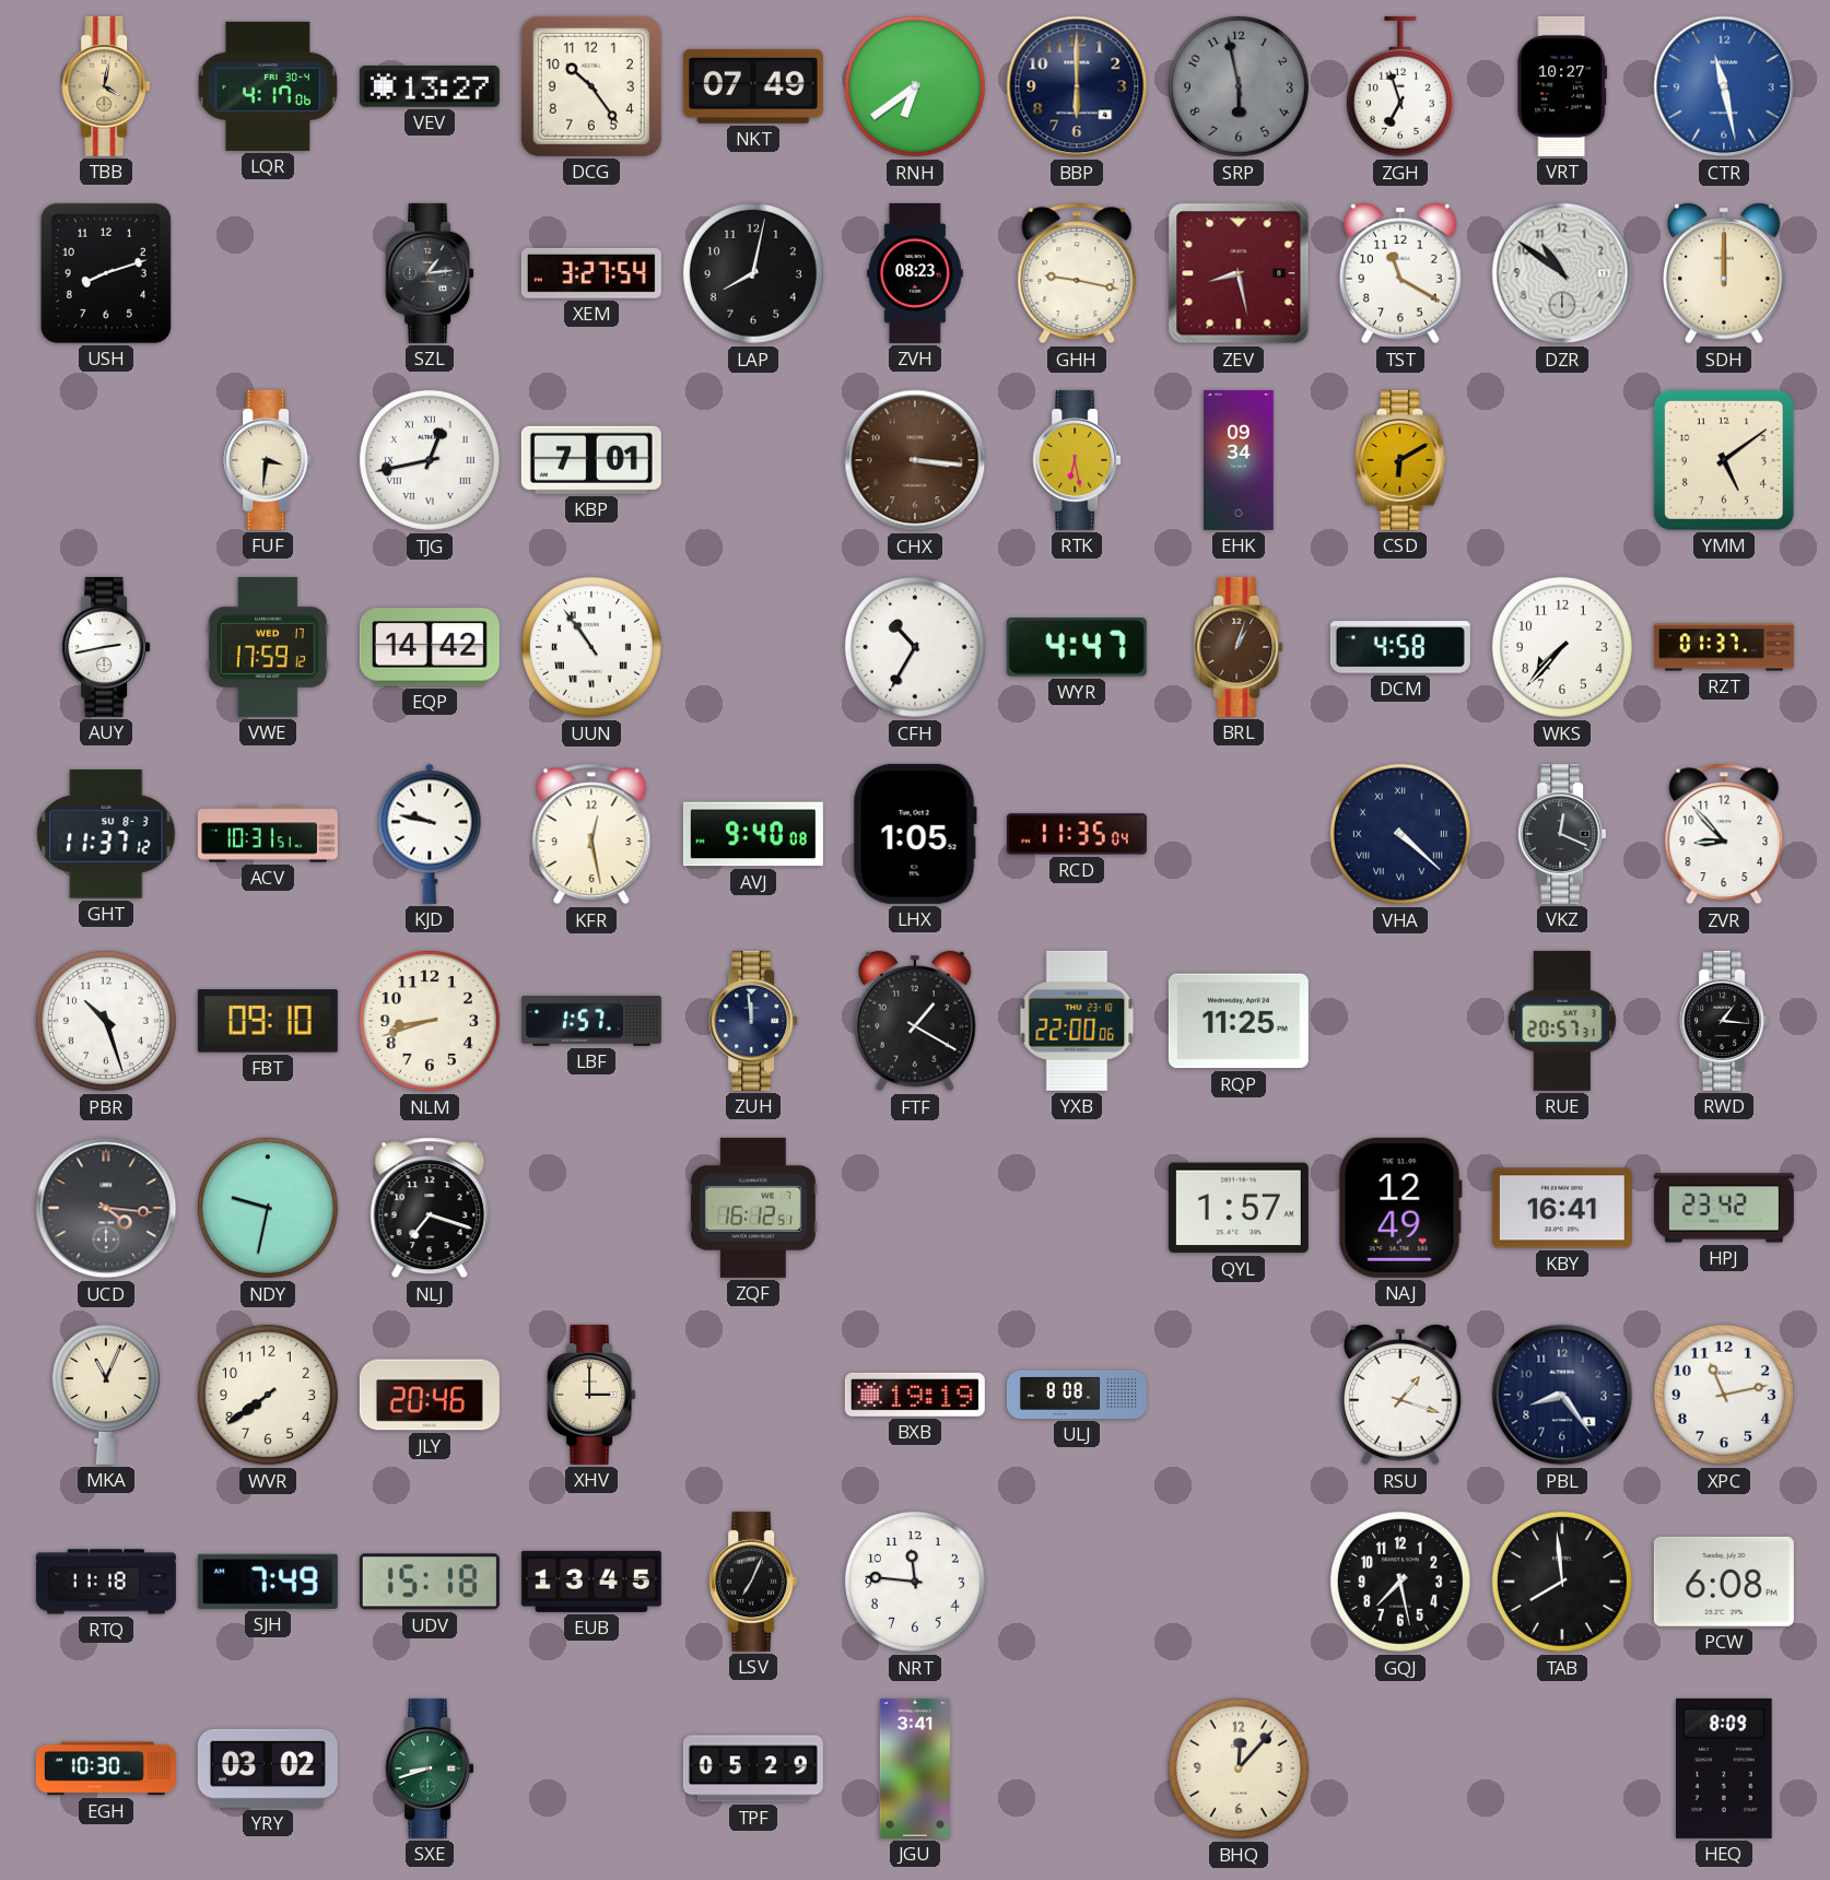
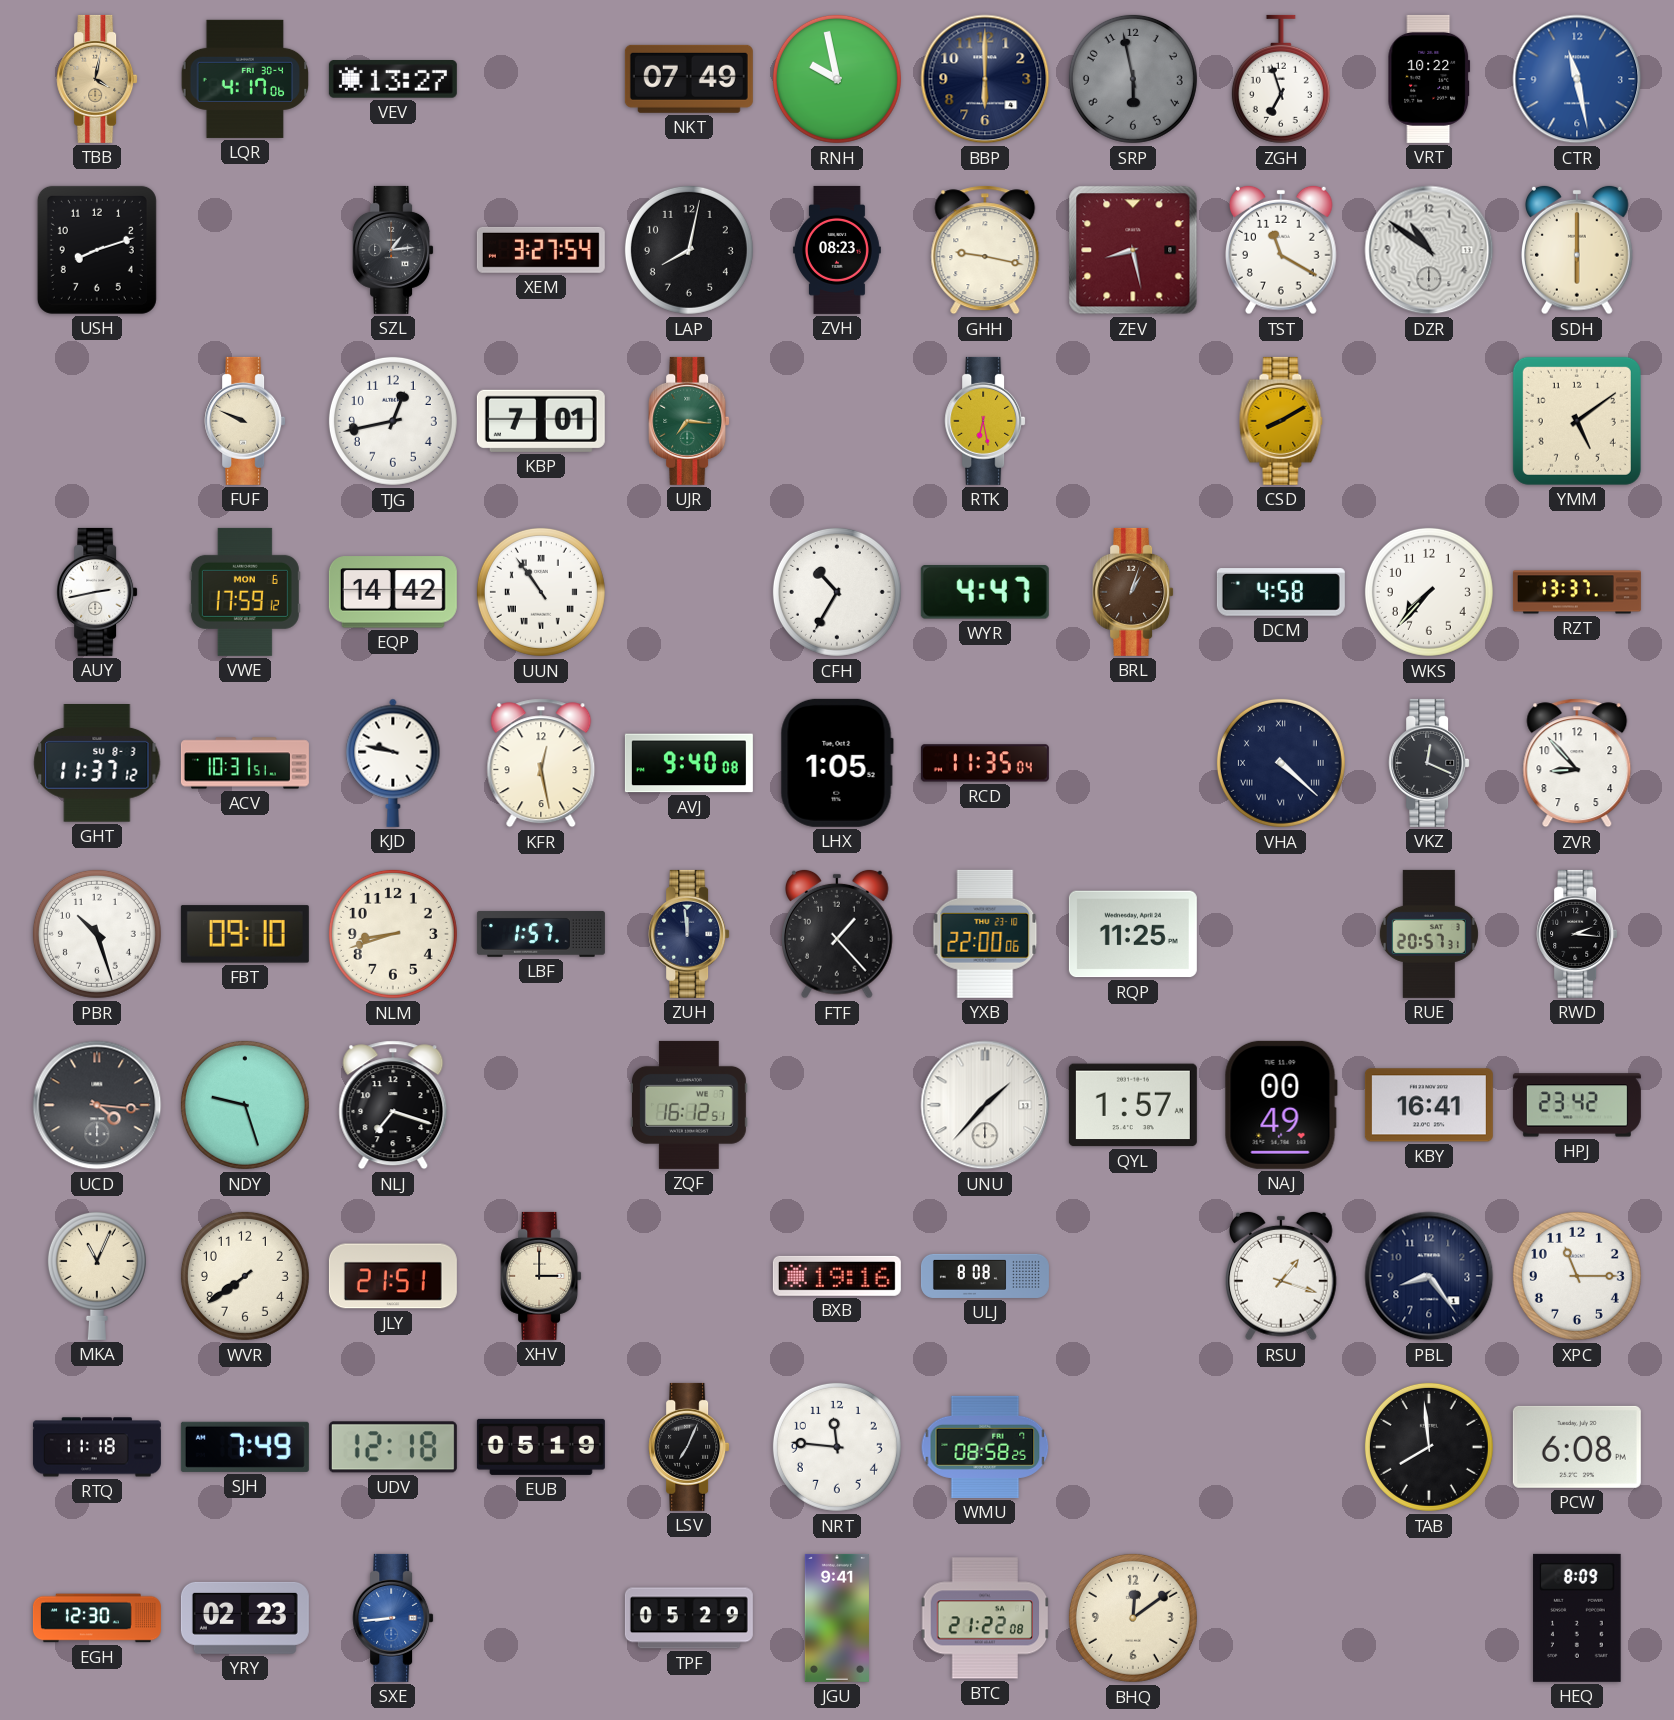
DCG: 10:24 -> none
RNH: 6:39 -> 9:58
VRT: 10:27 -> 10:22
SDH: 12:00 -> 6:00
FUF: 3:31 -> 9:49
TJG numerals: Roman -> Arabic
UJR: none -> 7:16
CHX: 3:16 -> none
EHK: 09:34 -> none
CSD: 6:10 -> 8:10
VWE date: WED 17 -> MON 6
RZT: 01:37 -> 13:37
FTF: 1:20 -> 1:23
RWD: 1:16 -> 2:16
NDY: 9:32 -> 9:27
UNU: none -> 1:37
NAJ: 12:49 -> 00:49
JLY: 20:46 -> 21:51
BXB: 19:19 -> 19:16
XPC: 11:13 -> 11:15
UDV: 15:18 -> 12:18
EUB: 13:45 -> 05:19
WMU: none -> 08:58
GQJ: 7:28 -> none
EGH: 10:30 -> 12:30
YRY: 03:02 -> 02:23
SXE: 8:42 -> 8:44
SXE dial: green -> blue
JGU: 3:41 -> 9:41
BTC: none -> 21:22
BHQ: 12:07 -> 12:09
